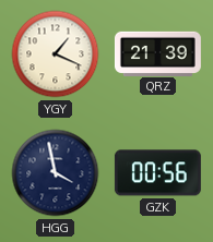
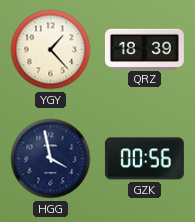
YGY: 1:19 -> 1:23
QRZ: 21:39 -> 18:39
